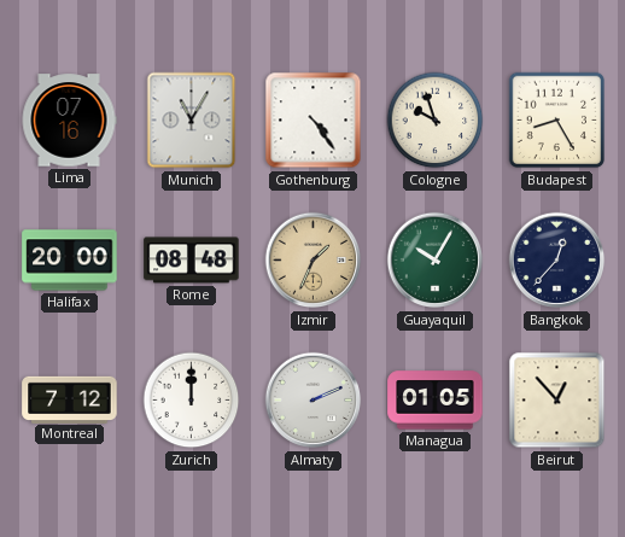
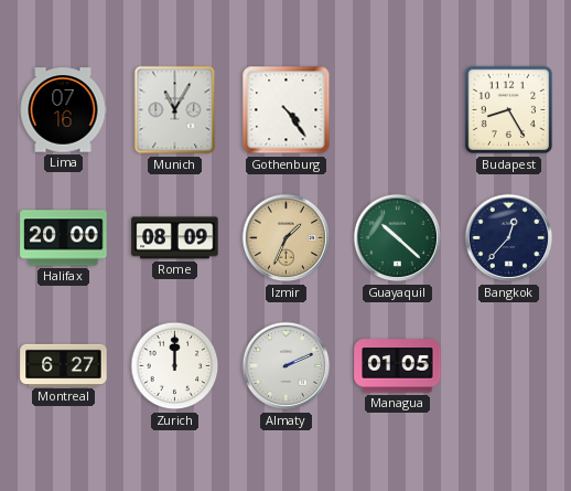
Cologne: 9:57 -> none
Rome: 08:48 -> 08:09
Guayaquil: 10:05 -> 10:22
Montreal: 7:12 -> 6:27
Beirut: 12:53 -> none
